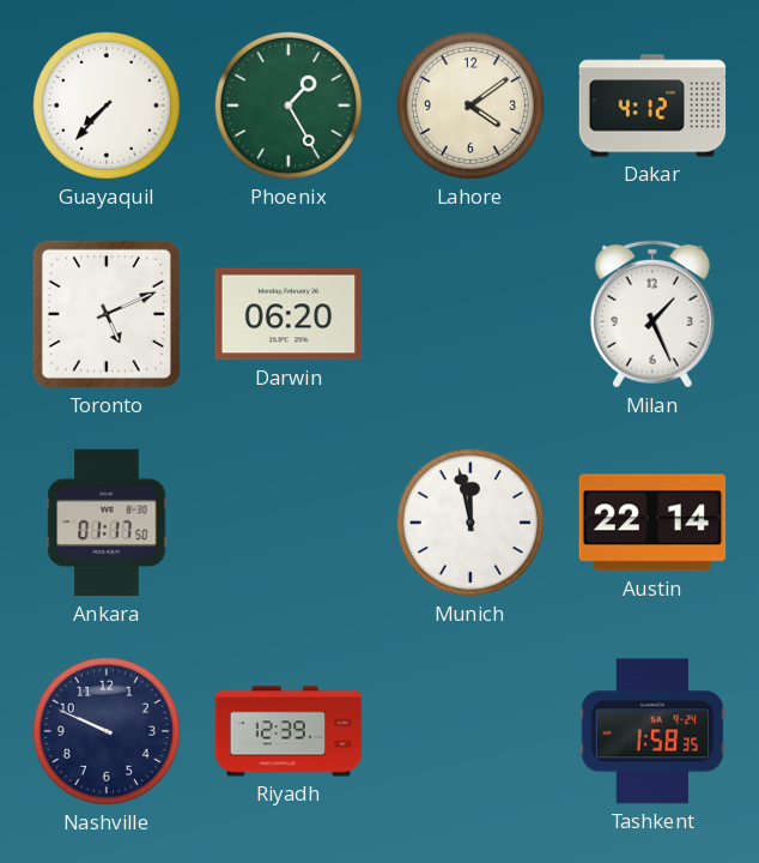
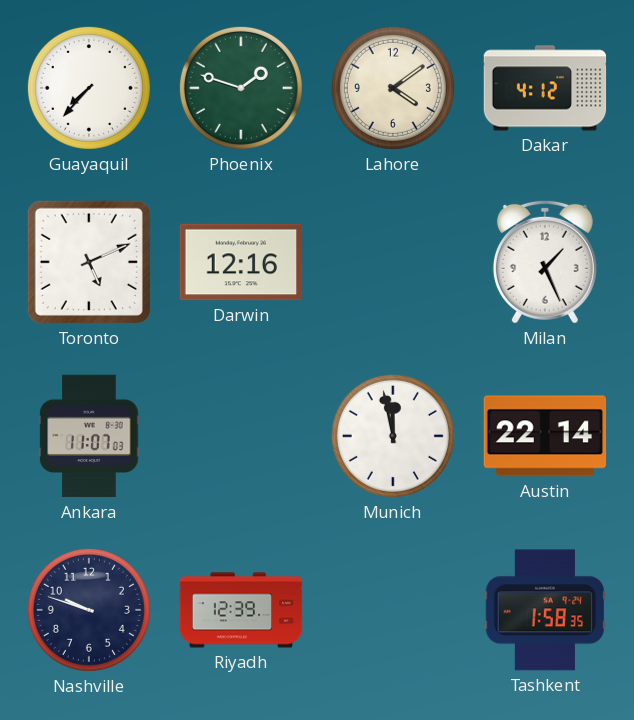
Phoenix: 1:25 -> 1:48
Darwin: 06:20 -> 12:16
Ankara: 01:17 -> 11:07
Nashville: 9:49 -> 9:48
